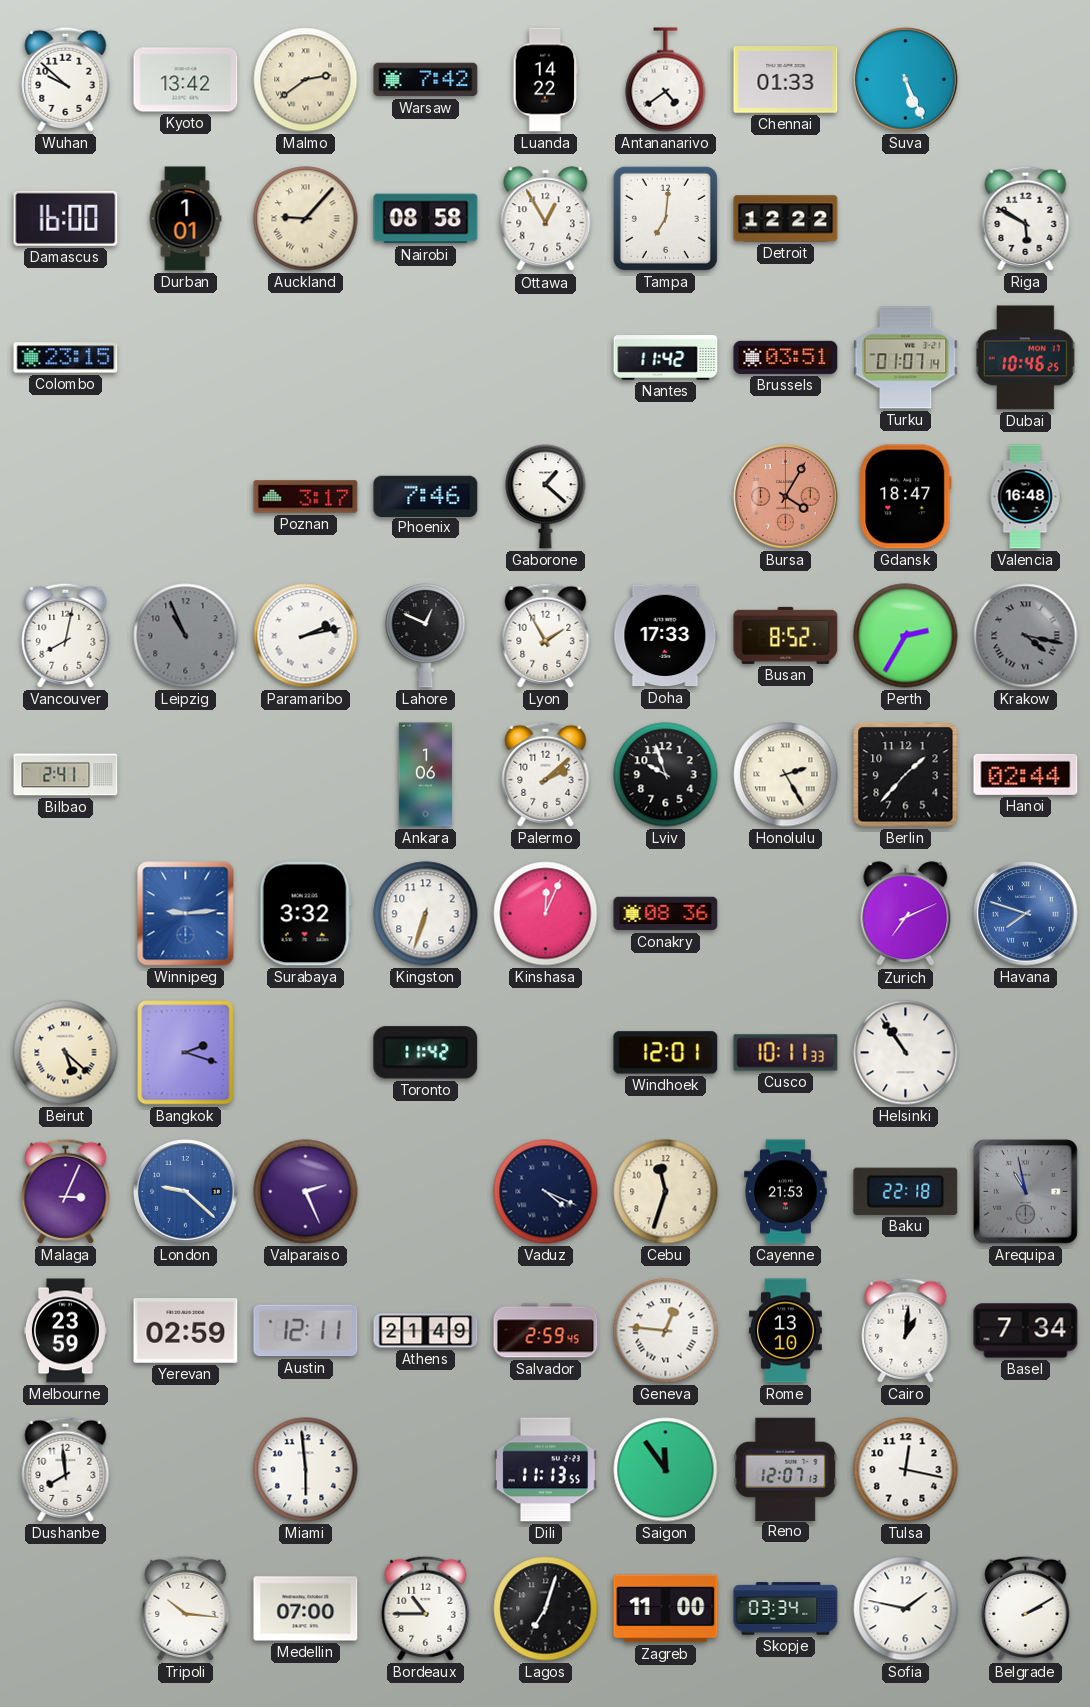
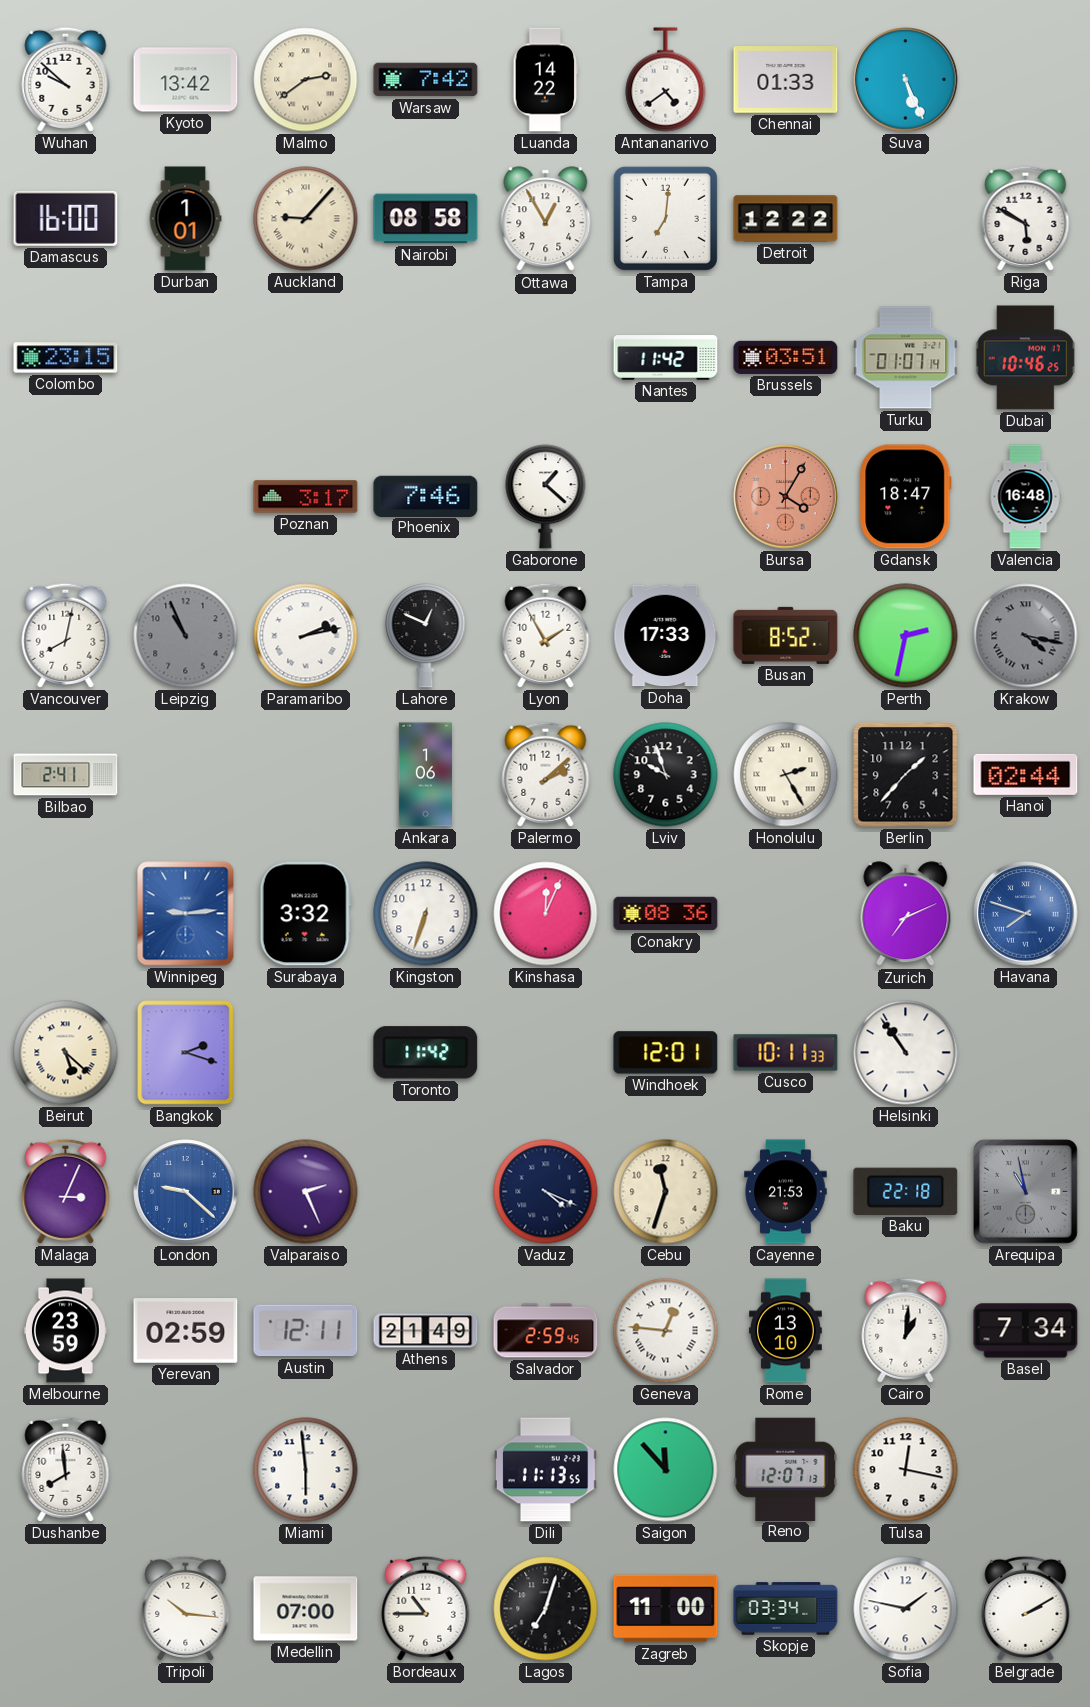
Perth: 2:35 -> 2:32
Saigon: 11:54 -> 11:53
